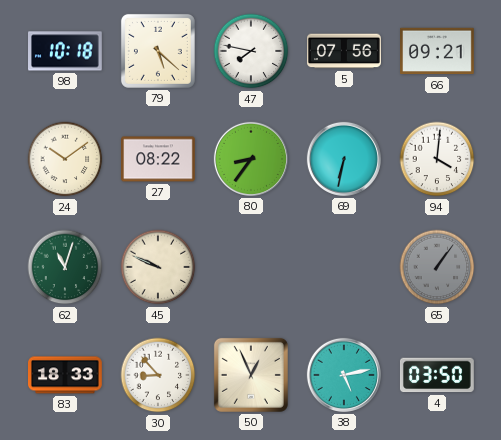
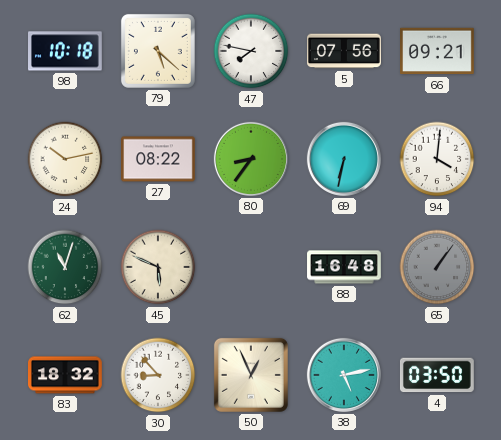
24: 10:09 -> 10:13
45: 9:49 -> 5:49
88: none -> 16:48
83: 18:33 -> 18:32
